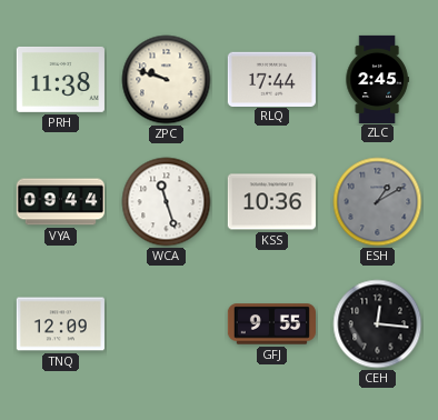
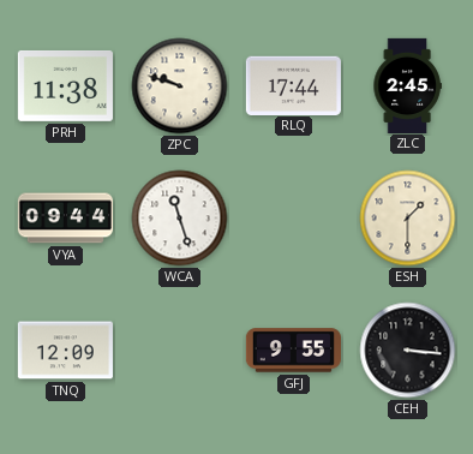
KSS: 10:36 -> none
ESH: 1:10 -> 1:30
ESH dial: grey -> cream
CEH: 12:16 -> 3:16
